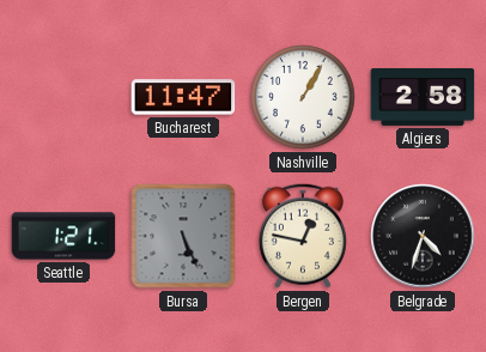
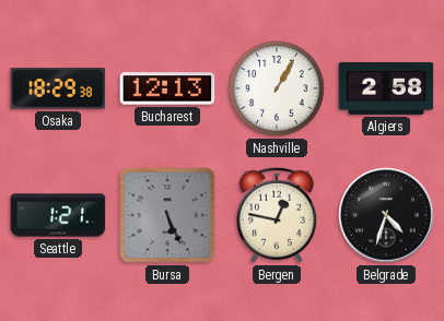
Osaka: none -> 18:29
Bucharest: 11:47 -> 12:13
